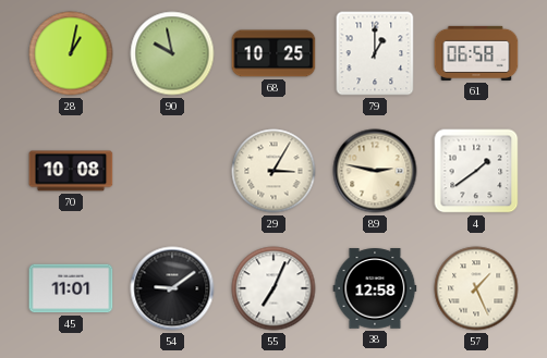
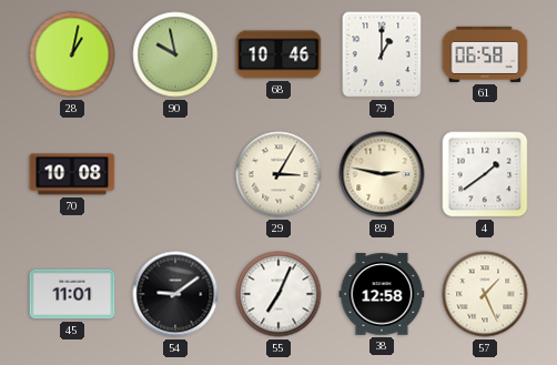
68: 10:25 -> 10:46
